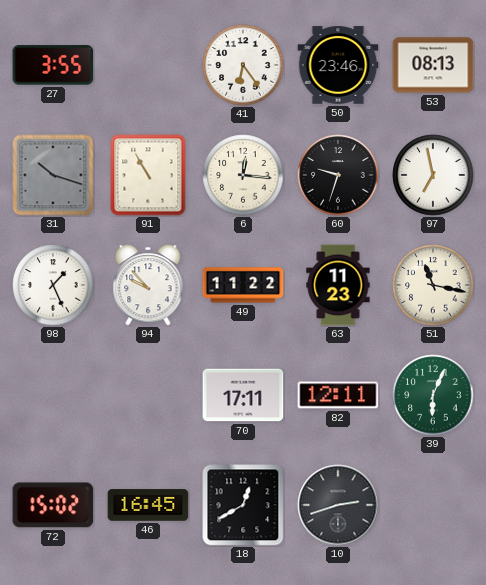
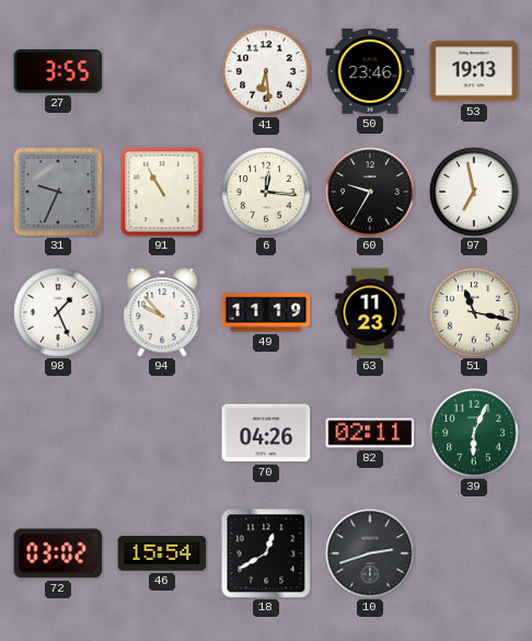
41: 6:24 -> 6:29
53: 08:13 -> 19:13
31: 10:18 -> 9:34
60: 9:33 -> 9:35
49: 11:22 -> 11:19
70: 17:11 -> 04:26
82: 12:11 -> 02:11
72: 15:02 -> 03:02
46: 16:45 -> 15:54
